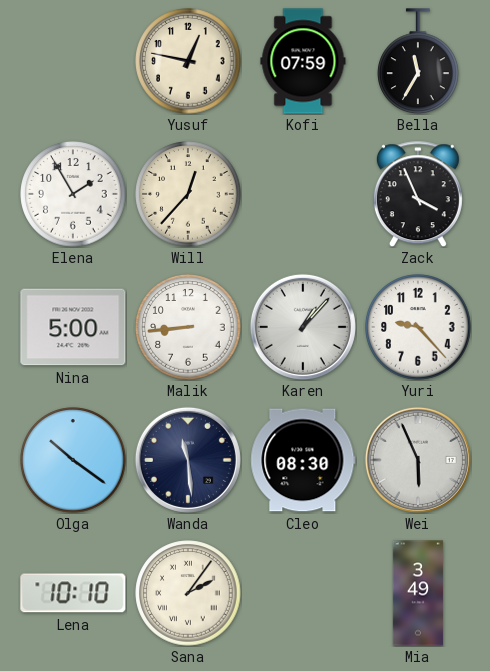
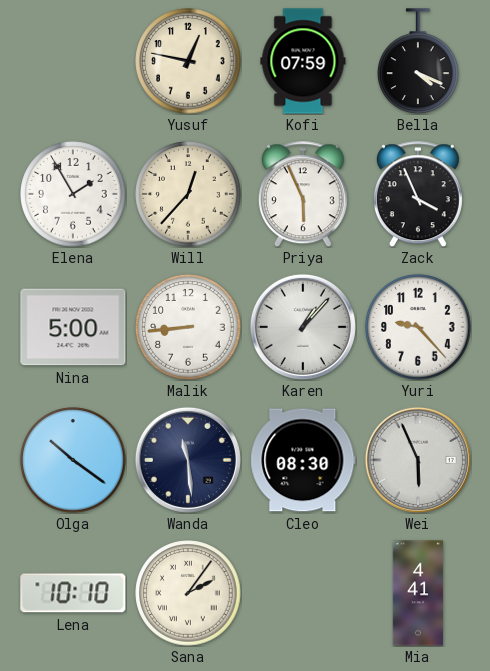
Bella: 11:35 -> 4:19
Priya: none -> 5:56
Mia: 3:49 -> 4:41
